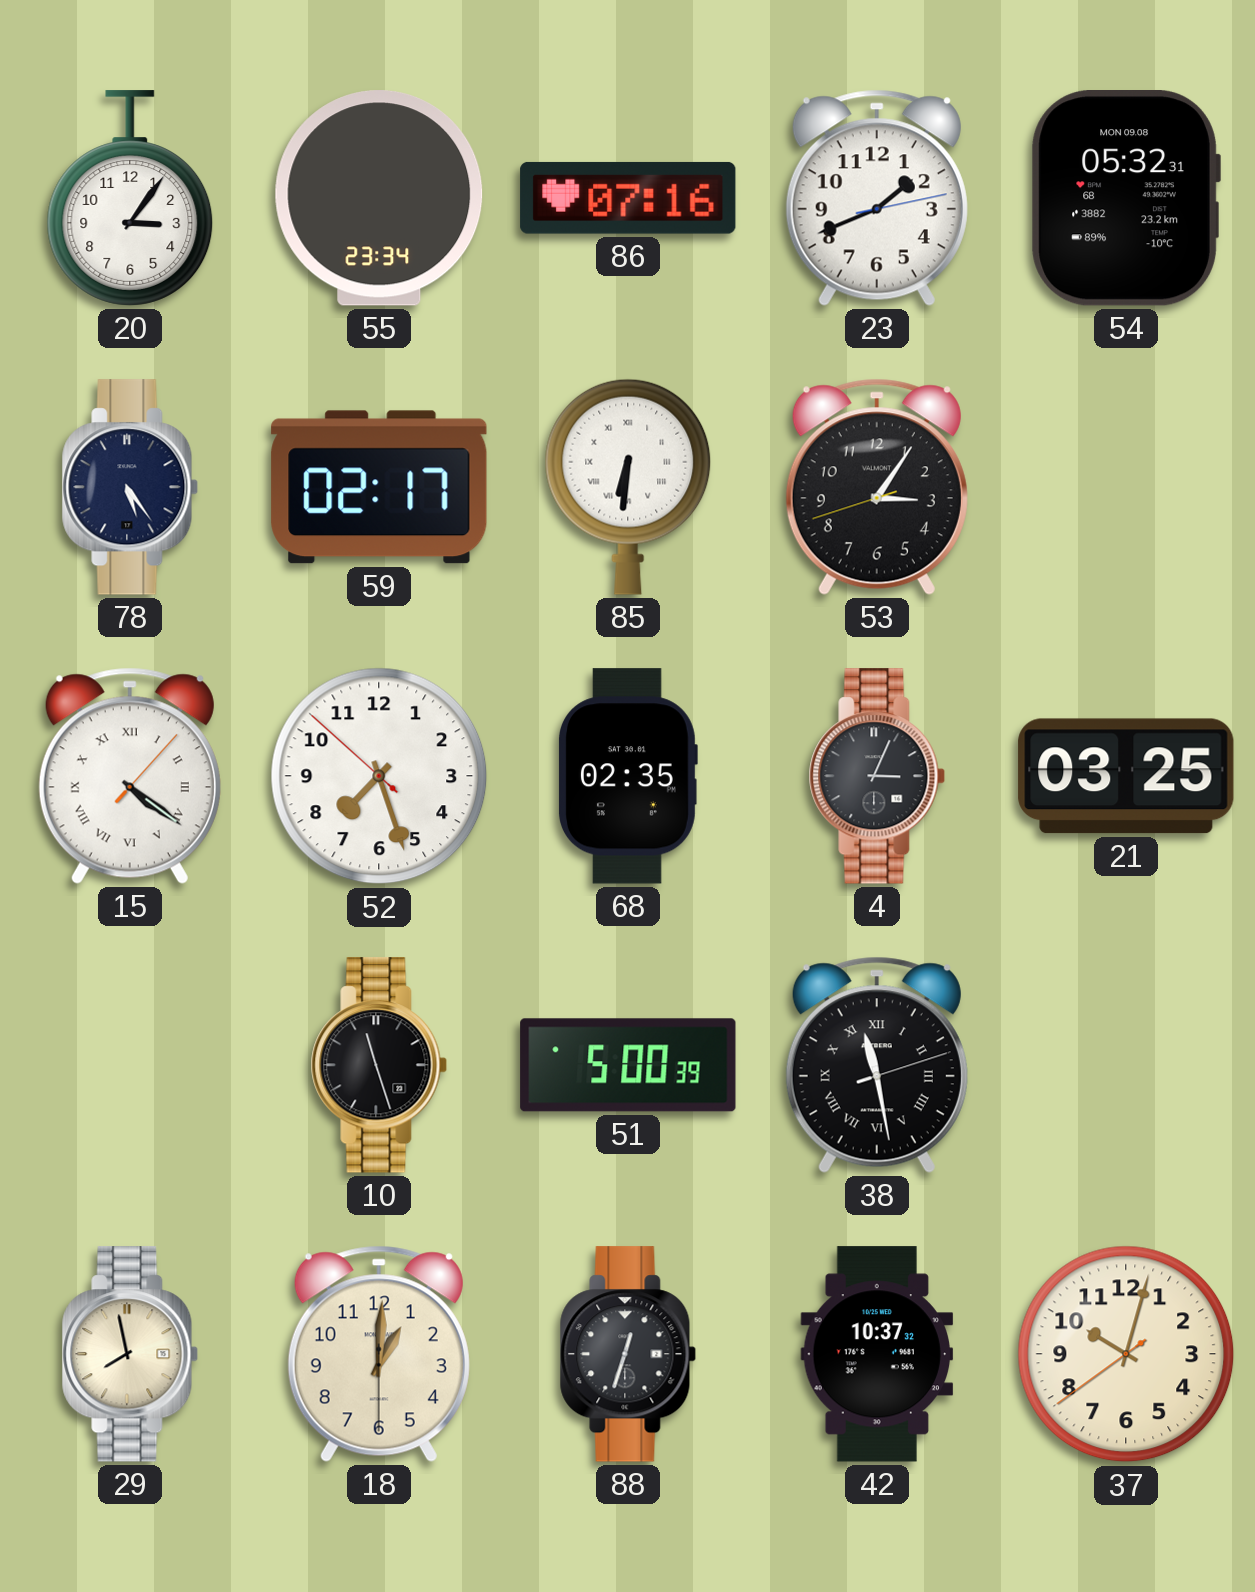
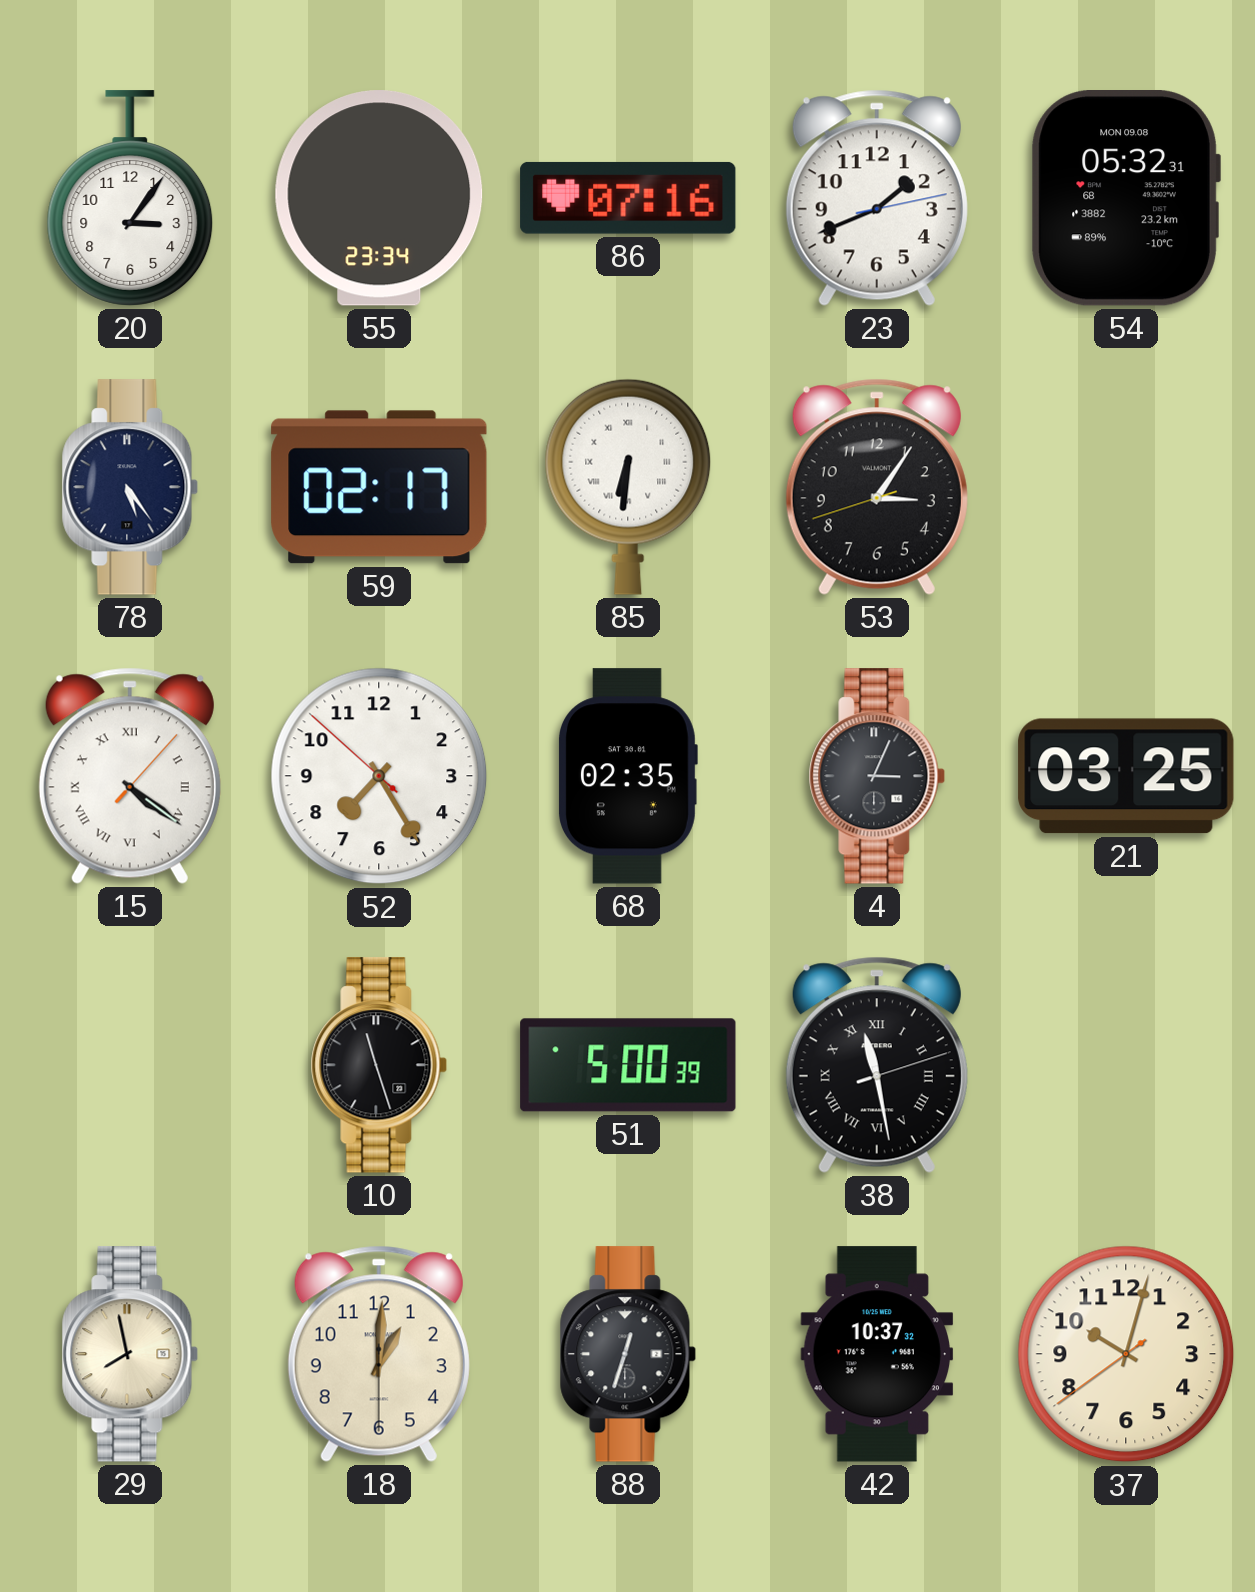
52: 7:26 -> 7:24
